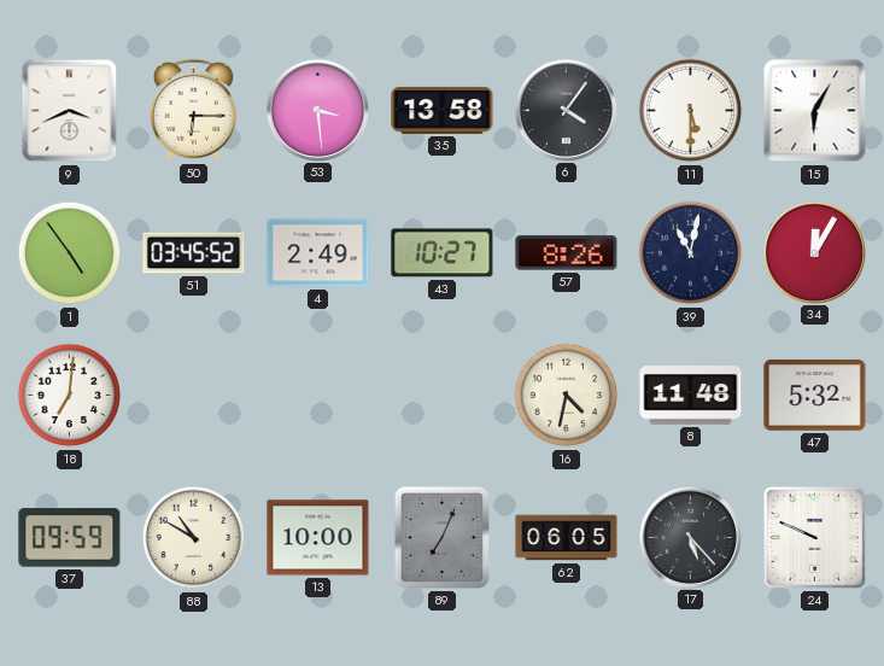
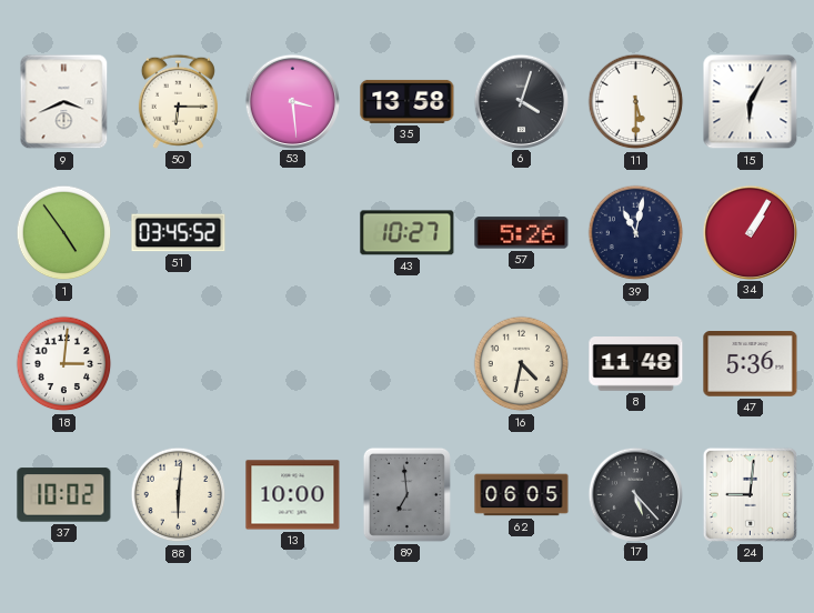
6: 4:06 -> 4:03
4: 2:49 -> none
57: 8:26 -> 5:26
34: 12:05 -> 1:05
18: 7:01 -> 3:01
47: 5:32 -> 5:36
37: 09:59 -> 10:02
88: 10:50 -> 6:01
89: 7:04 -> 6:59
24: 9:49 -> 9:01
